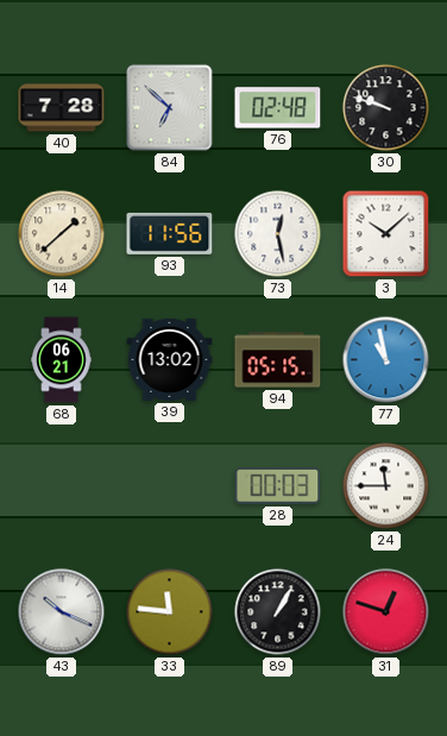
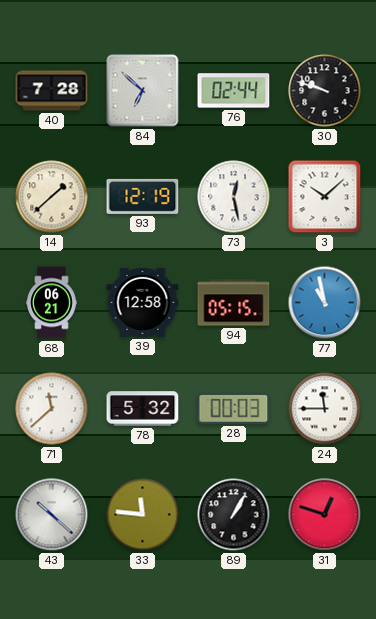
76: 02:48 -> 02:44
93: 11:56 -> 12:19
39: 13:02 -> 12:58
71: none -> 11:38
78: none -> 5:32
43: 10:19 -> 10:22
